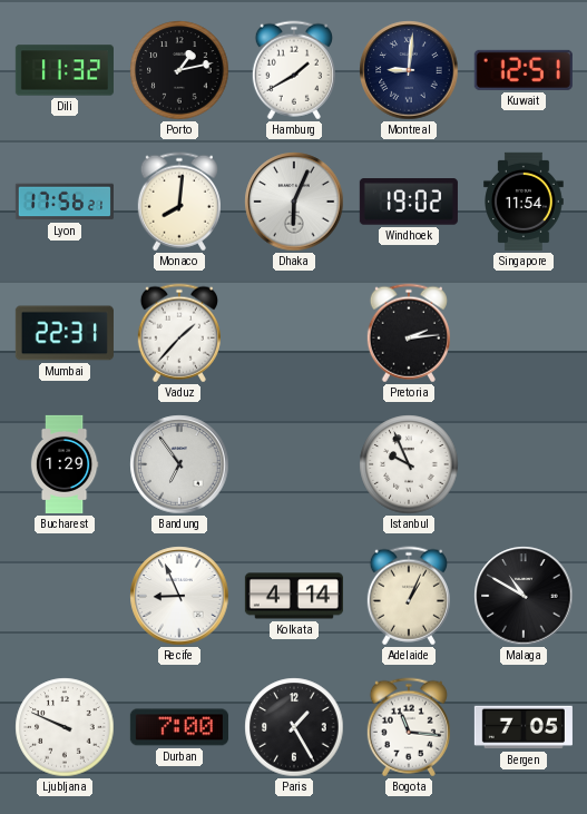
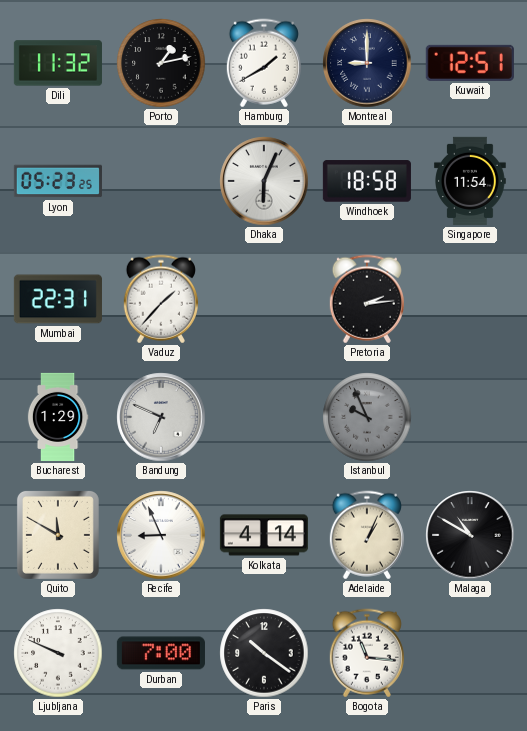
Montreal: 9:01 -> 9:00
Lyon: 17:56 -> 05:23
Monaco: 8:01 -> none
Windhoek: 19:02 -> 18:58
Bandung: 6:54 -> 6:49
Istanbul dial: white -> grey
Quito: none -> 11:50
Paris: 1:25 -> 10:21
Bergen: 7:05 -> none
